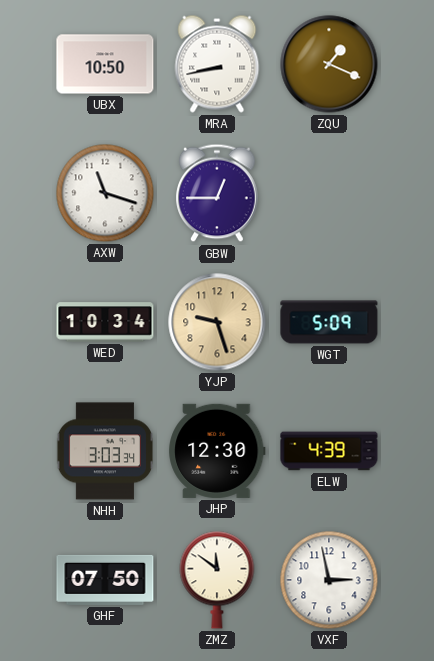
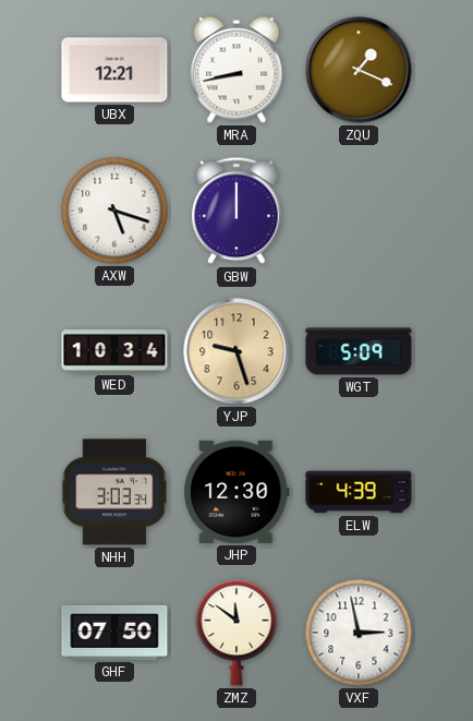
UBX: 10:50 -> 12:21
AXW: 11:18 -> 5:18
GBW: 12:45 -> 12:00
